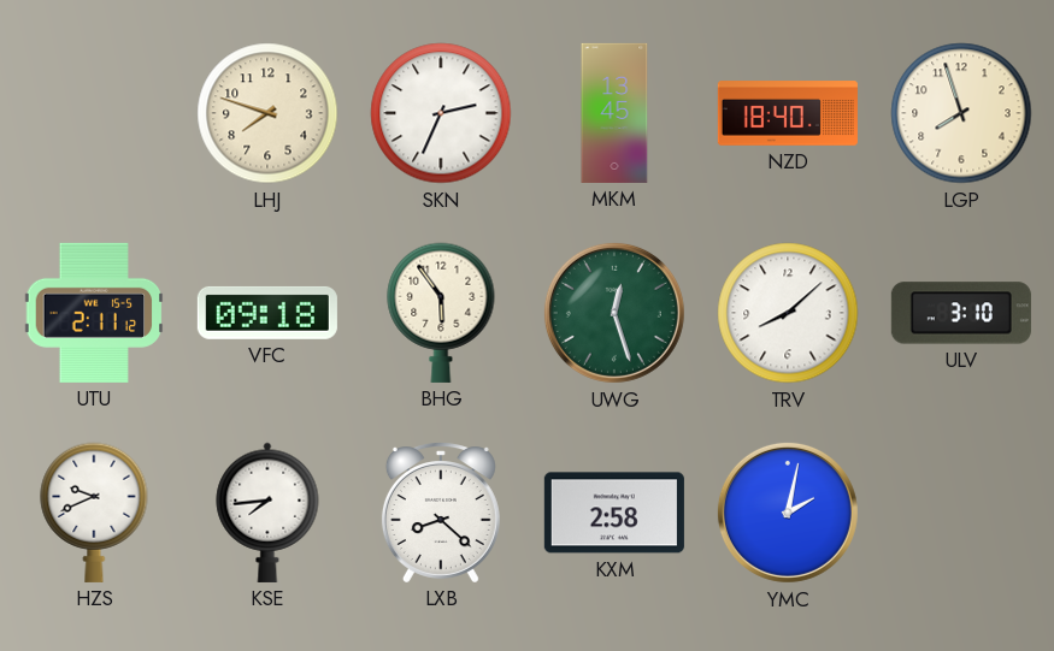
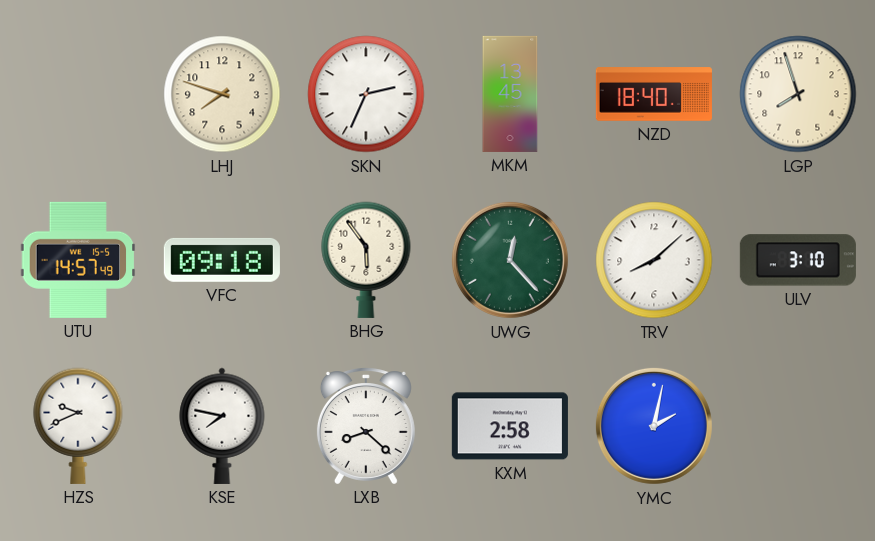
UTU: 2:11 -> 14:57
UWG: 12:27 -> 12:23
KSE: 7:44 -> 7:47
